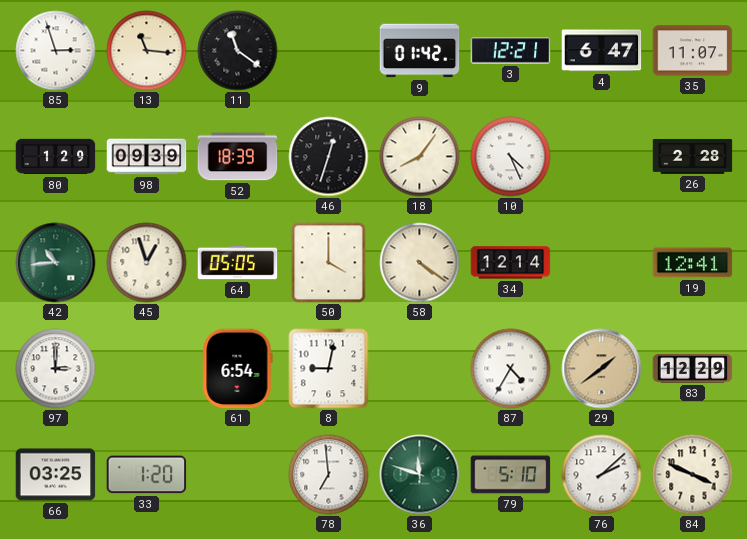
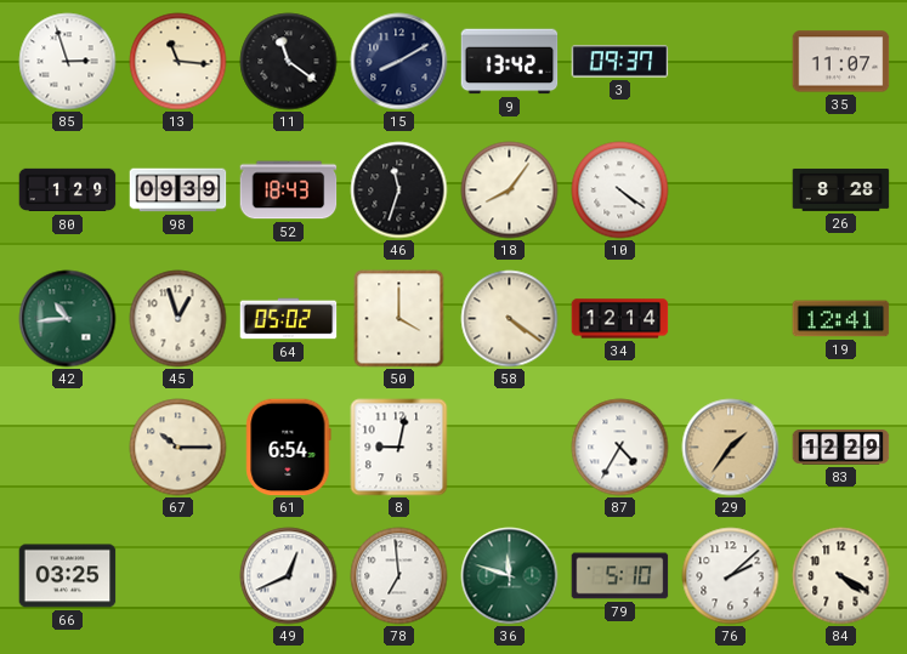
15: none -> 8:10
9: 01:42 -> 13:42
3: 12:21 -> 09:37
4: 6:47 -> none
52: 18:39 -> 18:43
46: 12:33 -> 11:33
10: 4:26 -> 4:21
26: 2:28 -> 8:28
64: 05:05 -> 05:02
97: 3:00 -> none
67: none -> 10:15
29: 1:39 -> 1:36
33: 1:20 -> none
49: none -> 12:41
84: 3:49 -> 4:20
